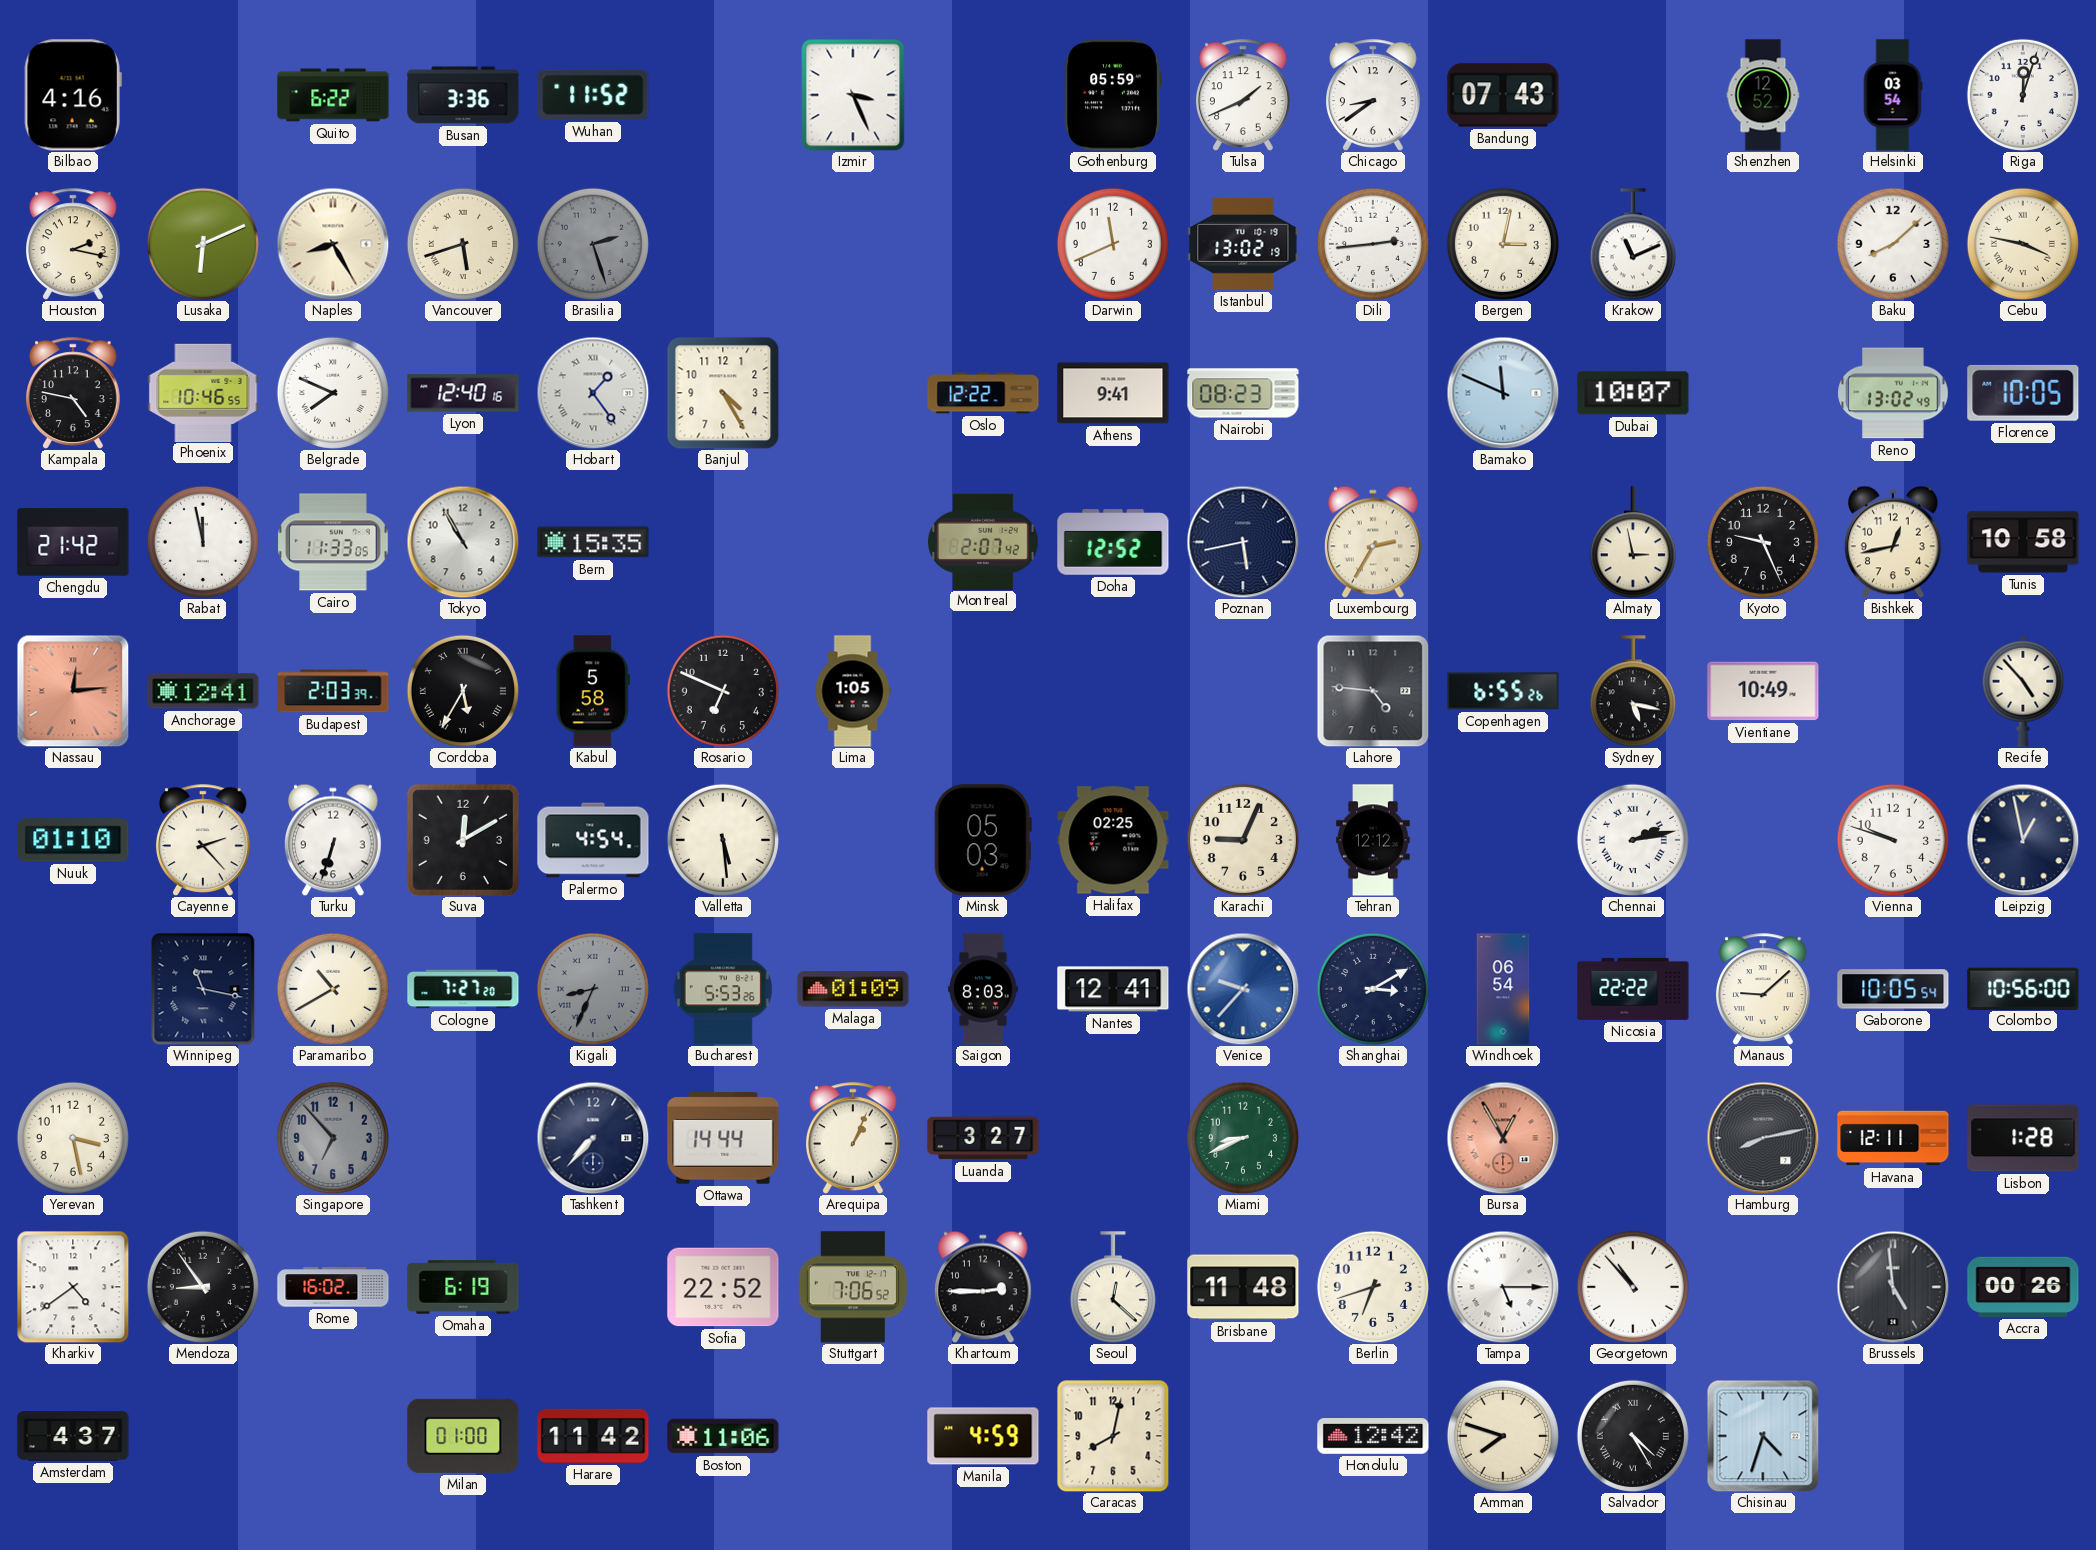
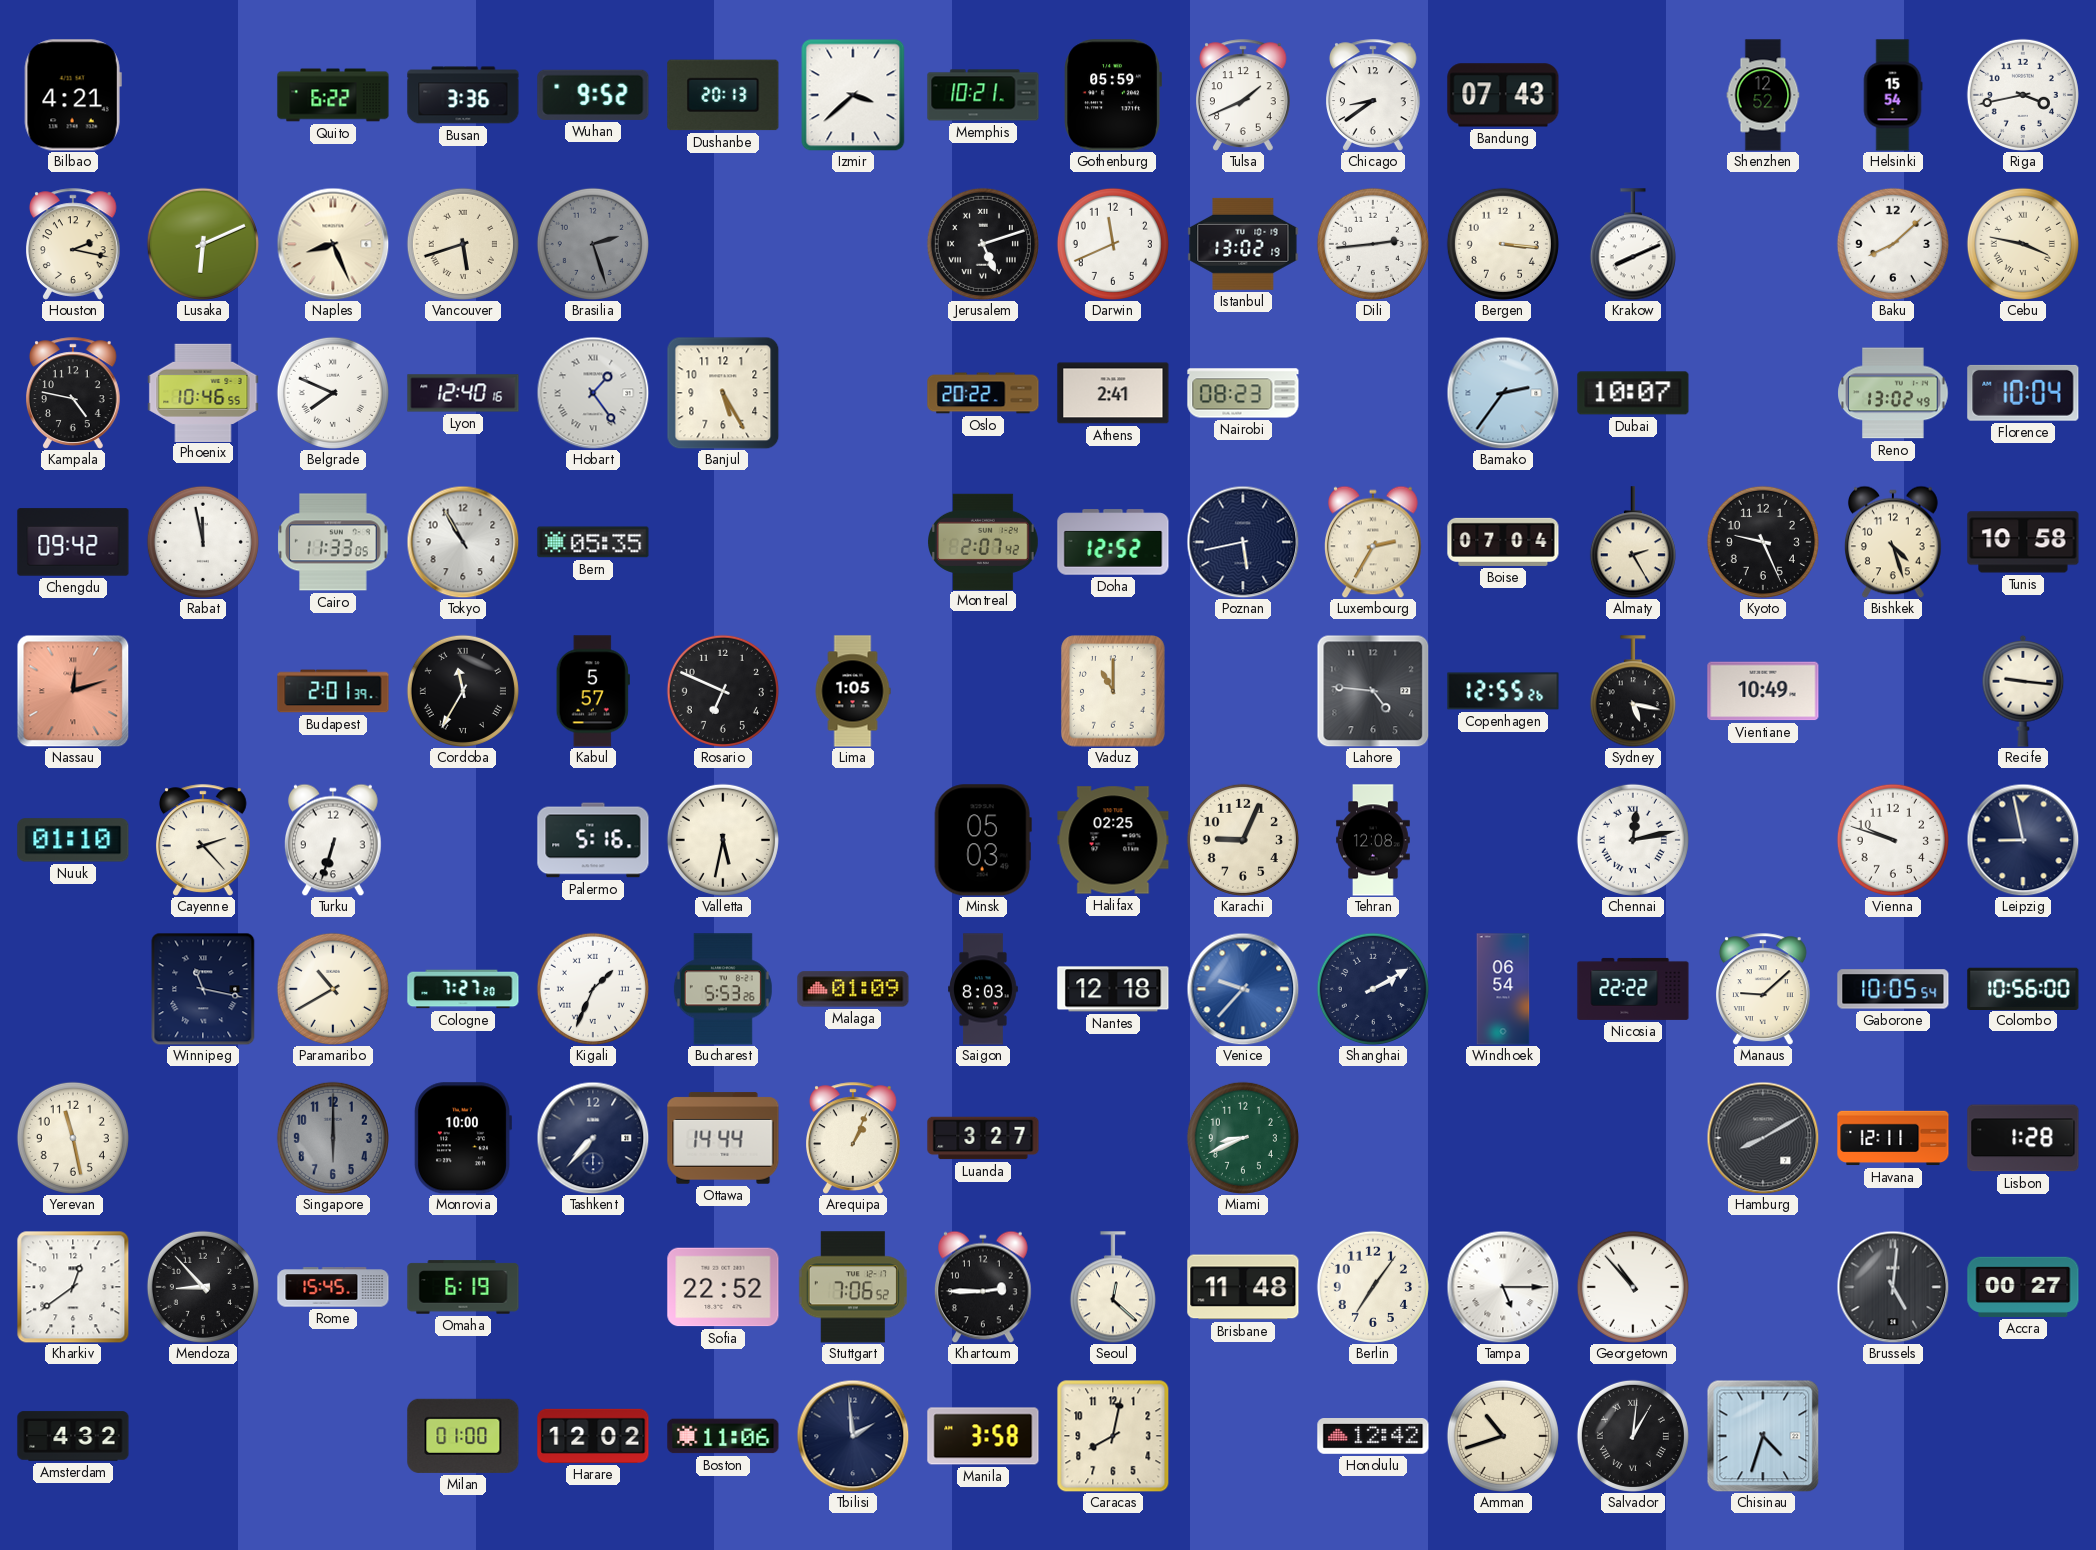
Bilbao: 4:16 -> 4:21
Wuhan: 11:52 -> 9:52
Dushanbe: none -> 20:13
Izmir: 3:26 -> 3:38
Memphis: none -> 10:21
Helsinki: 03:54 -> 15:54
Riga: 12:03 -> 3:43
Naples: 8:25 -> 8:26
Jerusalem: none -> 5:12
Bergen: 3:02 -> 3:16
Krakow: 11:11 -> 8:11
Banjul: 4:25 -> 5:25
Oslo: 12:22 -> 20:22
Athens: 9:41 -> 2:41
Bamako: 11:49 -> 2:36
Florence: 10:05 -> 10:04
Chengdu: 21:42 -> 09:42
Bern: 15:35 -> 05:35
Boise: none -> 07:04
Almaty: 2:58 -> 2:25
Bishkek: 12:43 -> 4:27
Nassau: 12:14 -> 12:12
Anchorage: 12:41 -> none
Budapest: 2:03 -> 2:01
Cordoba: 5:35 -> 11:35
Kabul: 5:58 -> 5:57
Vaduz: none -> 11:00
Copenhagen: 6:55 -> 12:55
Recife: 4:53 -> 9:16
Suva: 12:10 -> none
Palermo: 4:54 -> 5:16
Valletta: 5:29 -> 5:32
Tehran: 12:12 -> 12:08
Chennai: 2:13 -> 12:13
Leipzig: 12:58 -> 8:58
Kigali: 8:34 -> 1:34
Kigali dial: grey -> white
Nantes: 12:41 -> 12:18
Shanghai: 3:10 -> 2:10
Yerevan: 3:28 -> 11:28
Singapore: 6:53 -> 6:00
Monrovia: none -> 10:00
Bursa: 12:55 -> none
Hamburg: 8:13 -> 8:10
Kharkiv: 4:39 -> 12:39
Mendoza: 8:54 -> 8:53
Rome: 16:02 -> 15:45
Berlin: 6:42 -> 7:06
Brussels: 4:59 -> 5:01
Accra: 00:26 -> 00:27
Amsterdam: 4:37 -> 4:32
Harare: 11:42 -> 12:02
Tbilisi: none -> 1:59
Manila: 4:59 -> 3:58
Amman: 7:48 -> 10:42
Salvador: 4:25 -> 1:01
